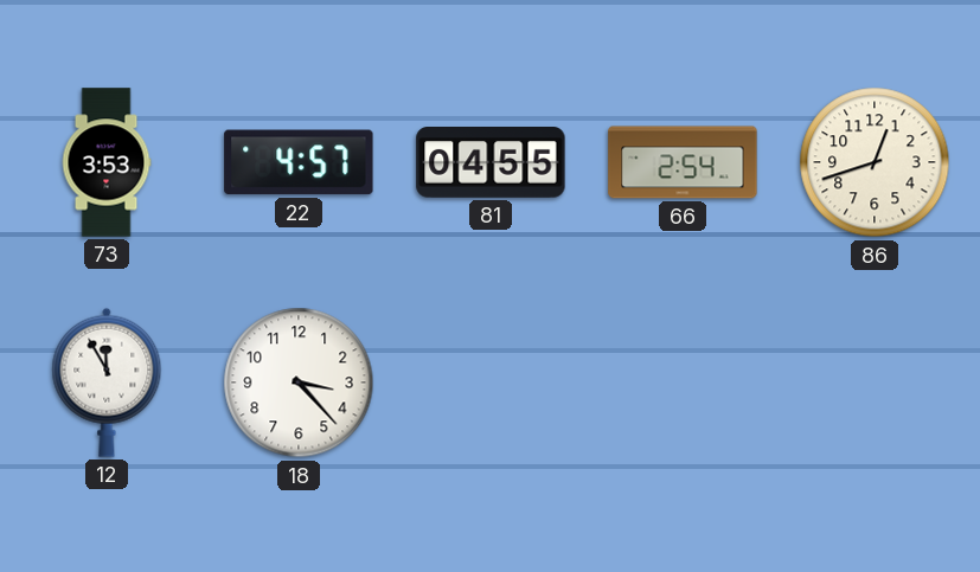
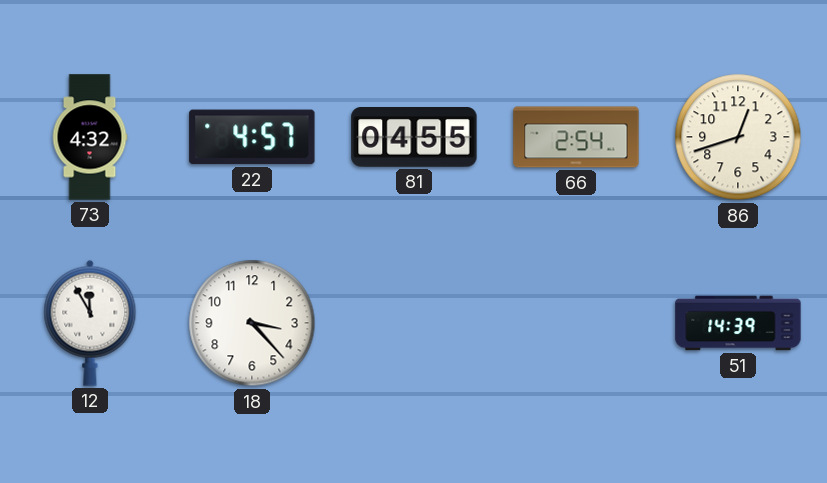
73: 3:53 -> 4:32
51: none -> 14:39
